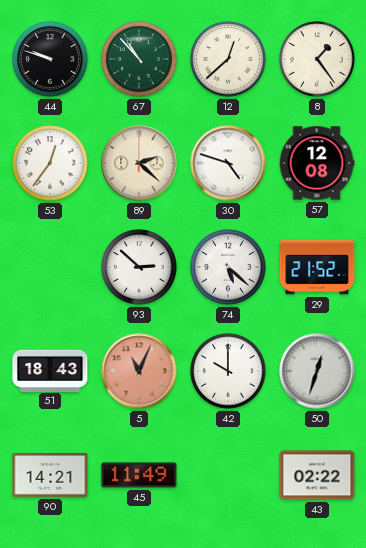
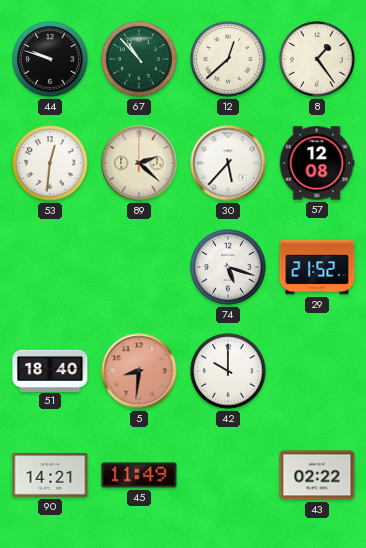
53: 12:36 -> 12:31
30: 4:48 -> 5:37
93: 2:52 -> none
74: 5:22 -> 5:18
51: 18:43 -> 18:40
5: 11:04 -> 8:31
50: 12:33 -> none
